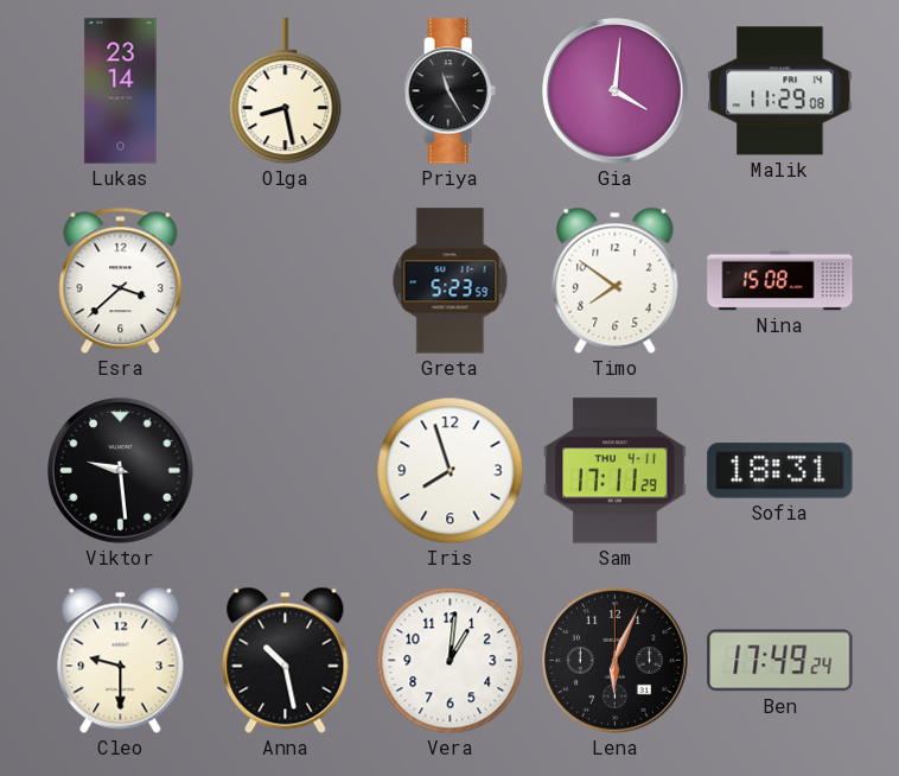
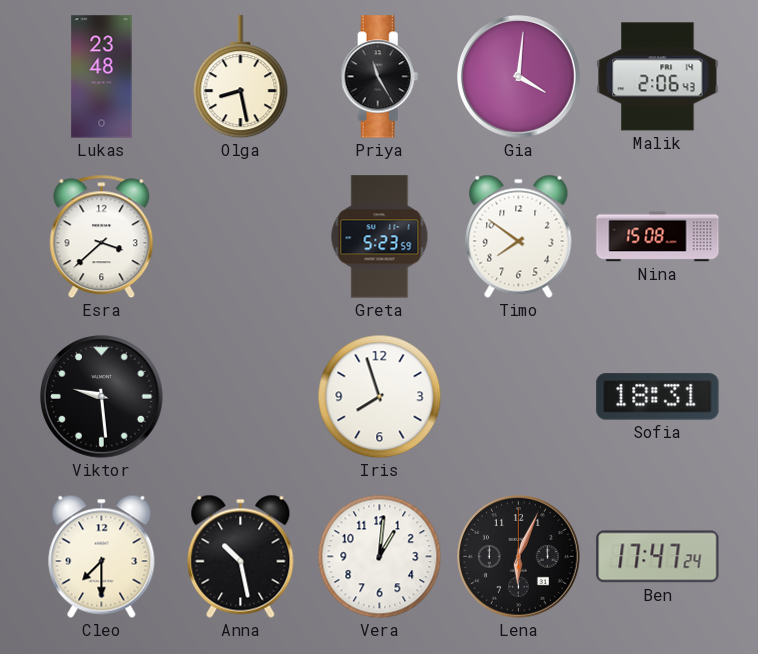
Lukas: 23:14 -> 23:48
Malik: 11:29 -> 2:06
Sam: 17:11 -> none
Cleo: 9:30 -> 7:30
Ben: 17:49 -> 17:47
